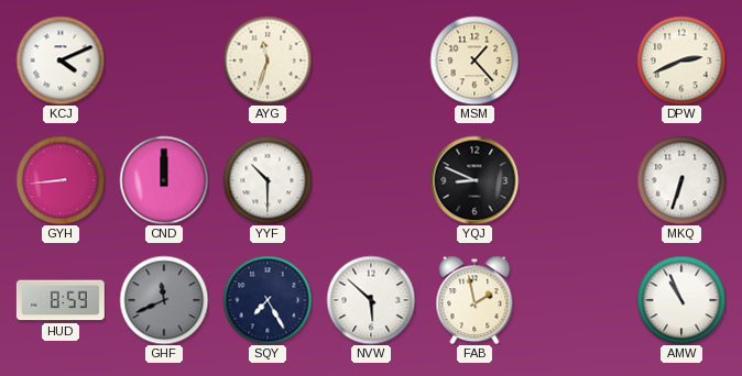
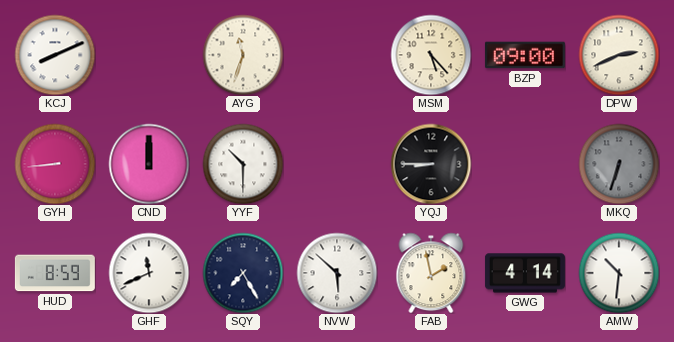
KCJ: 4:11 -> 8:11
MSM: 1:23 -> 5:23
BZP: none -> 09:00
YQJ: 8:49 -> 8:45
MKQ dial: white -> grey
GHF dial: grey -> white
GWG: none -> 4:14
AMW: 10:56 -> 10:31
